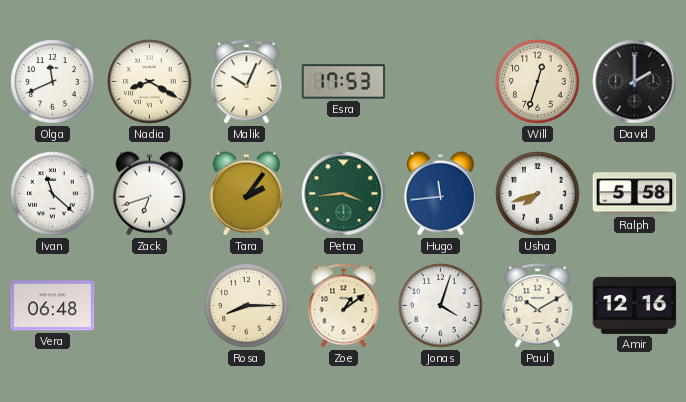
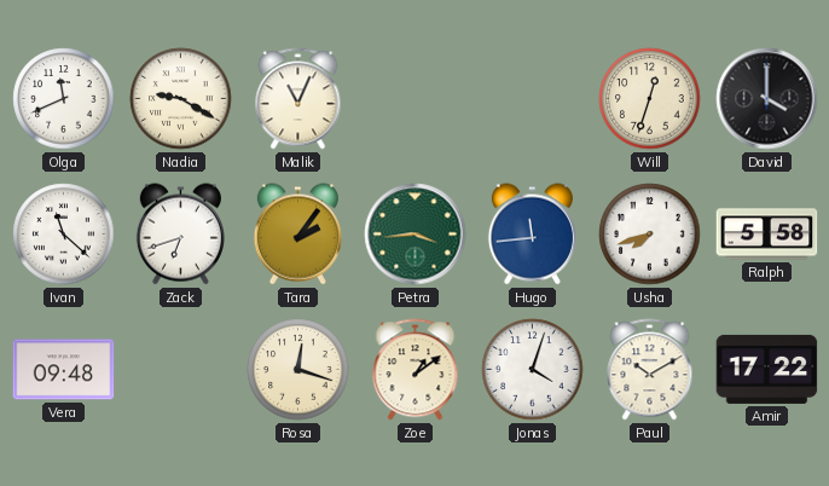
Nadia: 8:20 -> 9:20
Malik: 10:04 -> 11:04
Esra: 17:53 -> none
David: 2:00 -> 4:00
Vera: 06:48 -> 09:48
Rosa: 8:15 -> 12:18
Amir: 12:16 -> 17:22
